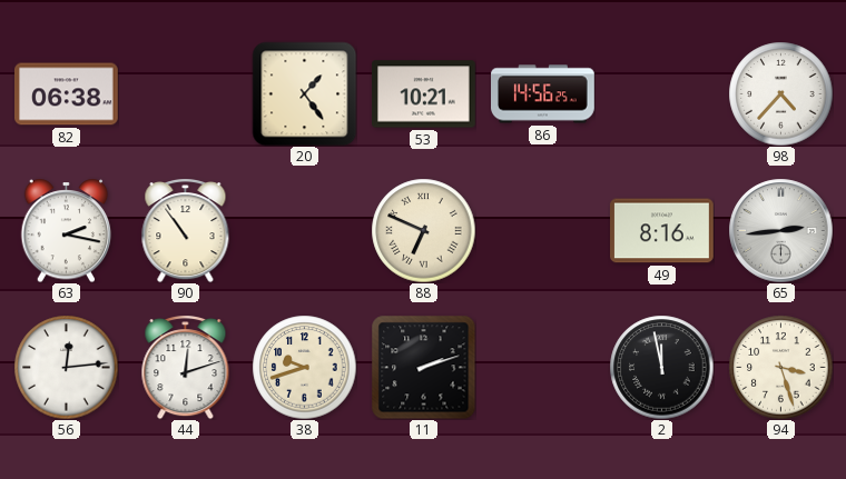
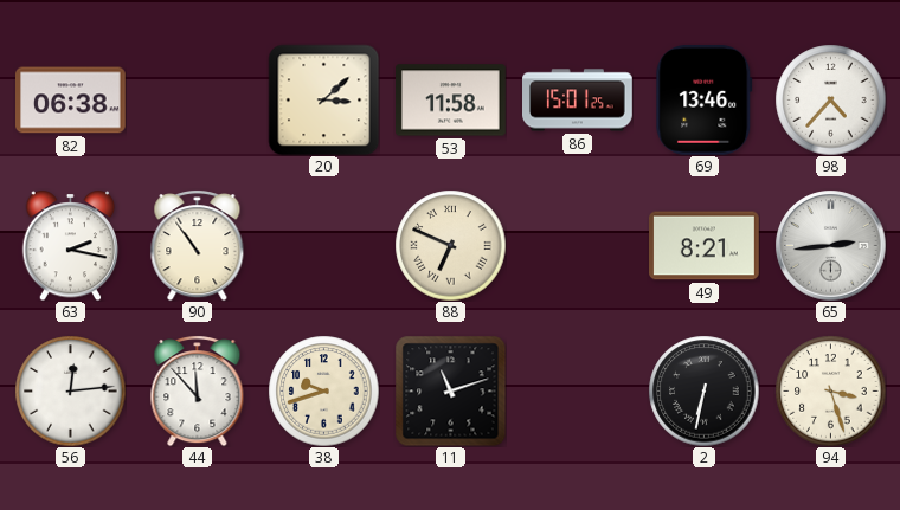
20: 1:24 -> 3:08
53: 10:21 -> 11:58
86: 14:56 -> 15:01
69: none -> 13:46
49: 8:16 -> 8:21
44: 12:12 -> 11:53
11: 2:12 -> 11:12
2: 11:58 -> 6:32
